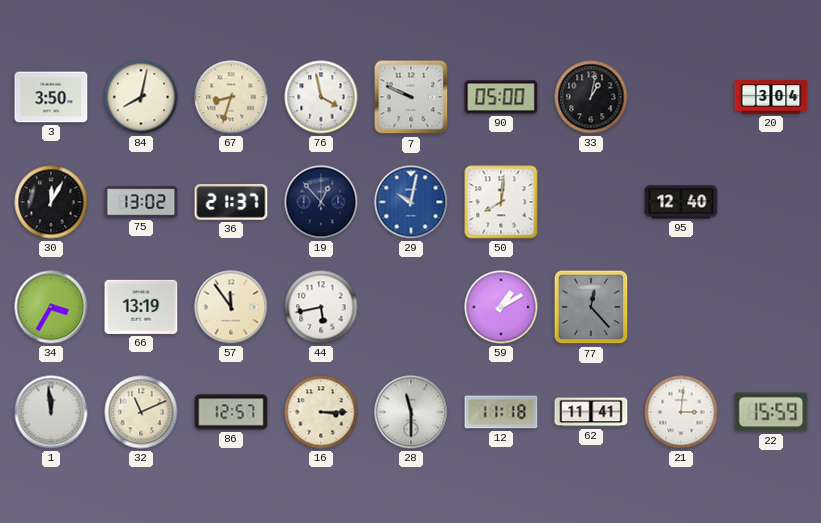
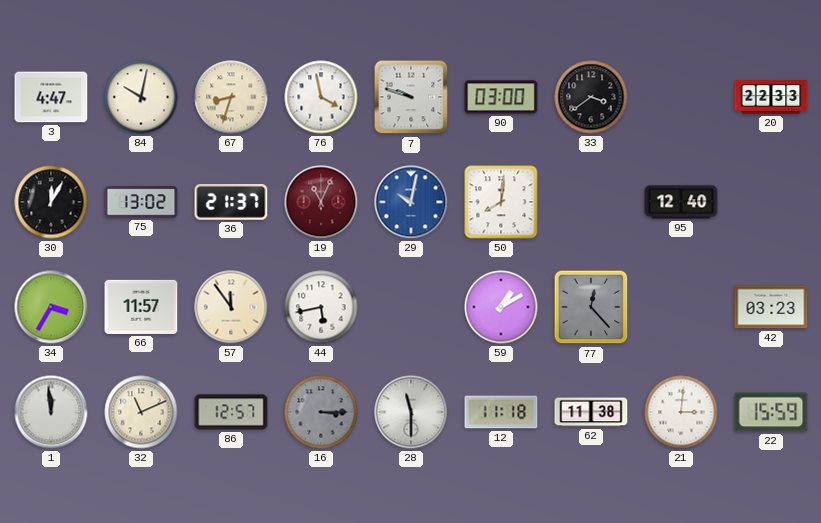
3: 3:50 -> 4:47
84: 8:02 -> 10:02
7: 9:49 -> 9:48
90: 05:00 -> 03:00
33: 1:02 -> 3:39
20: 3:04 -> 22:33
19: 12:53 -> 11:04
19 dial: navy -> burgundy
66: 13:19 -> 11:57
42: none -> 03:23
16 dial: cream -> grey
62: 11:41 -> 11:38
